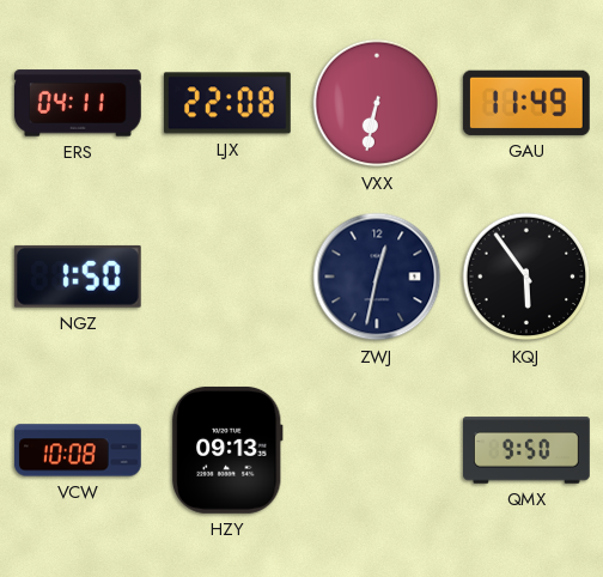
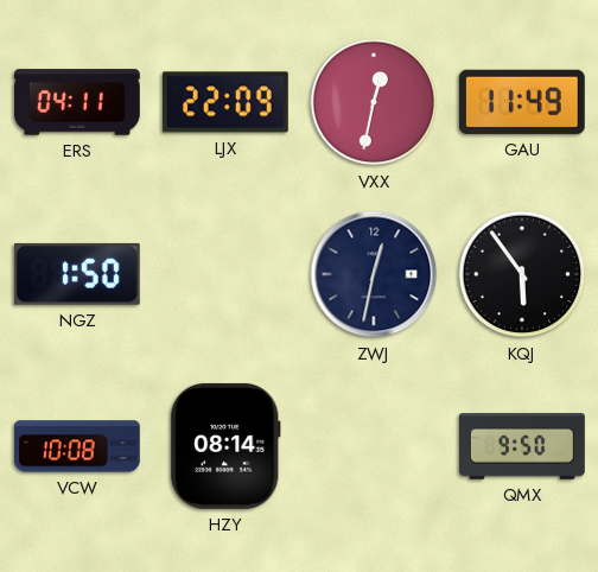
LJX: 22:08 -> 22:09
VXX: 6:32 -> 12:32
HZY: 09:13 -> 08:14
